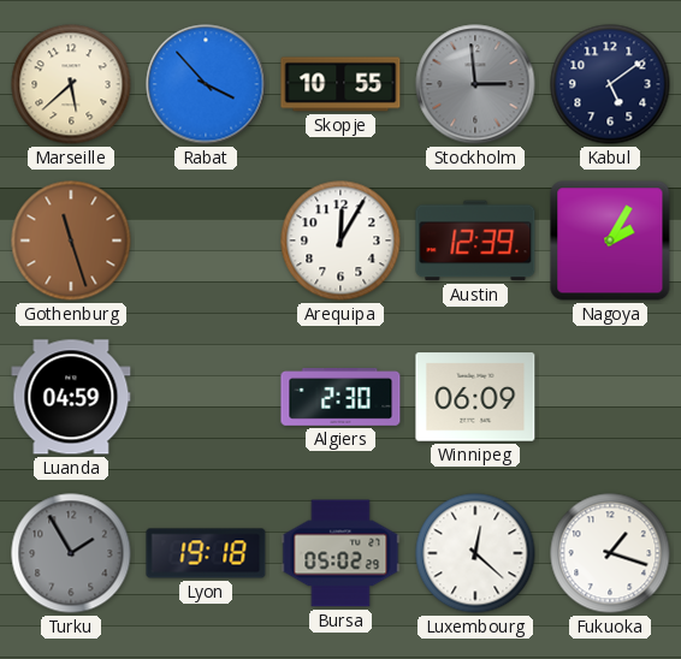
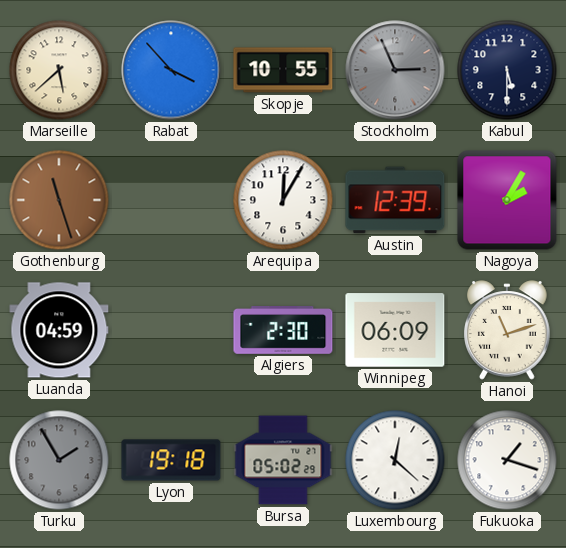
Stockholm: 2:59 -> 2:56
Kabul: 5:09 -> 5:30
Hanoi: none -> 11:12
